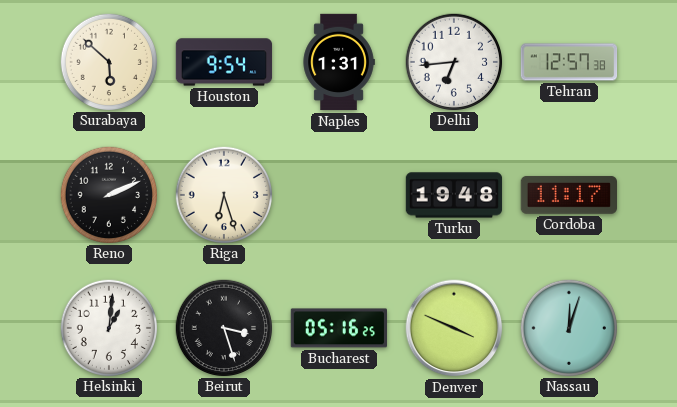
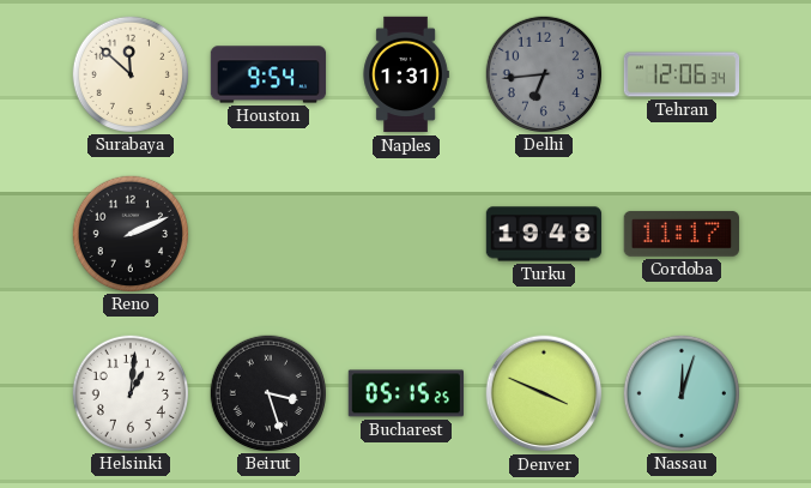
Surabaya: 5:52 -> 11:52
Delhi dial: white -> grey
Tehran: 12:57 -> 12:06
Riga: 6:27 -> none
Bucharest: 05:16 -> 05:15
